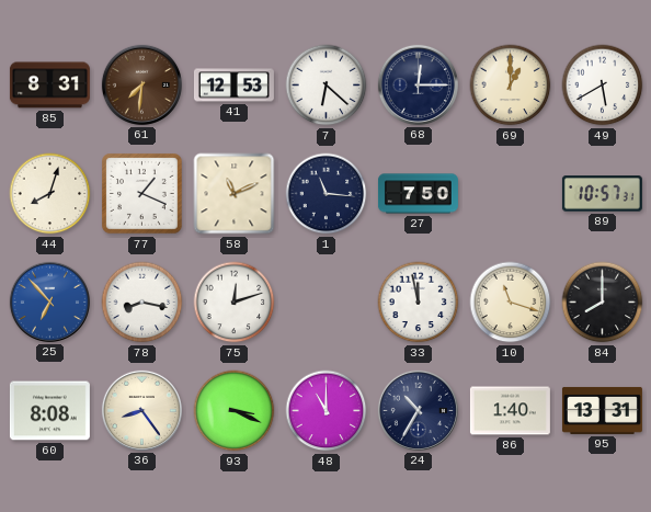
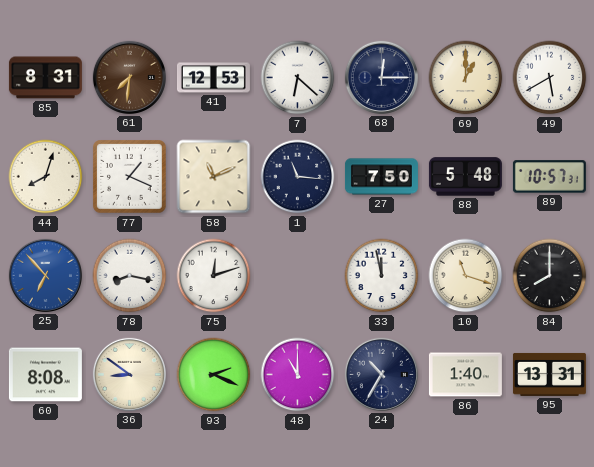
88: none -> 5:48
36: 8:24 -> 8:51
93: 3:19 -> 2:19
